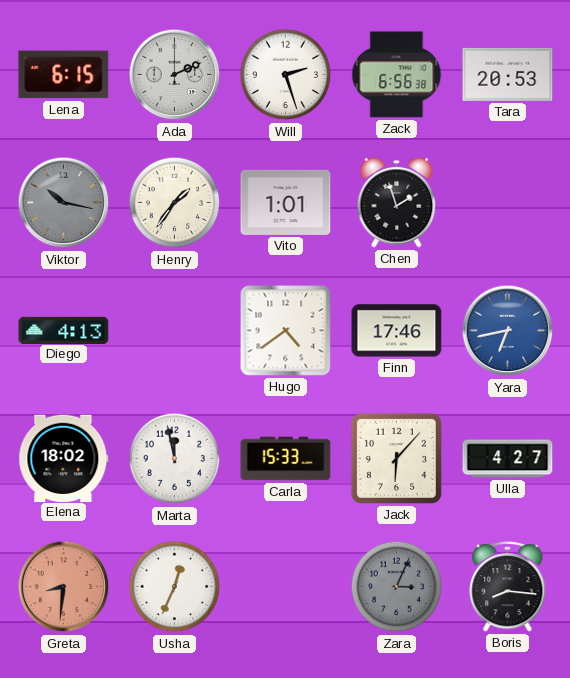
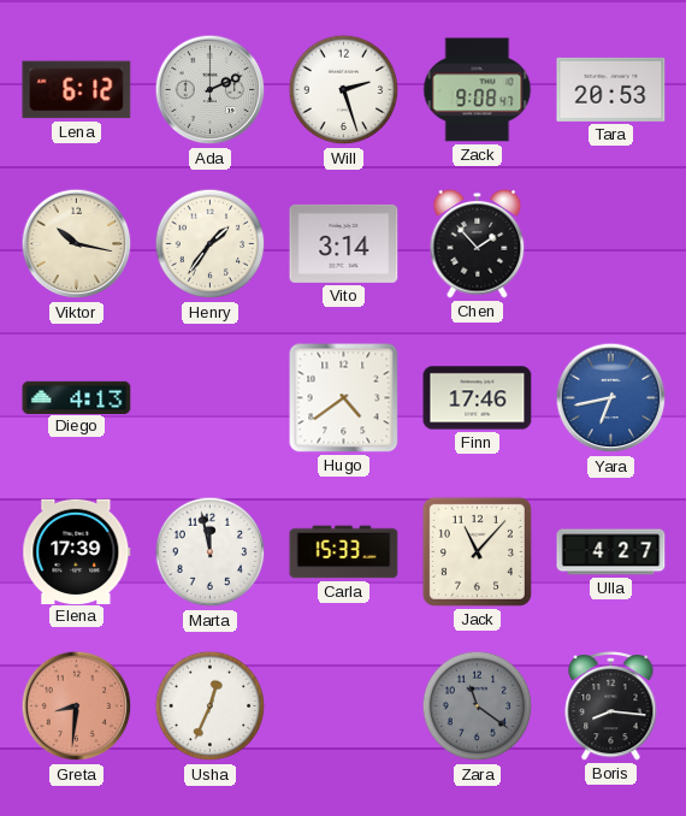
Lena: 6:15 -> 6:12
Zack: 6:56 -> 9:08
Viktor dial: grey -> cream
Vito: 1:01 -> 3:14
Chen: 1:57 -> 1:53
Elena: 18:02 -> 17:39
Jack: 6:07 -> 11:07
Zara: 3:04 -> 11:21
